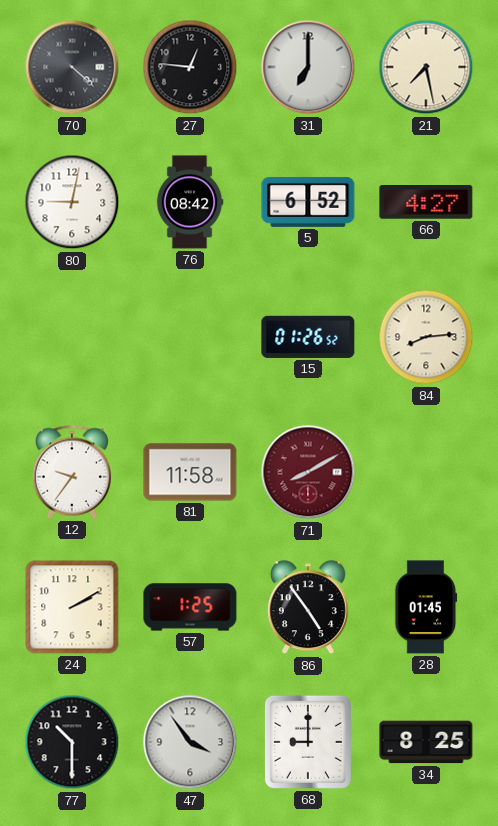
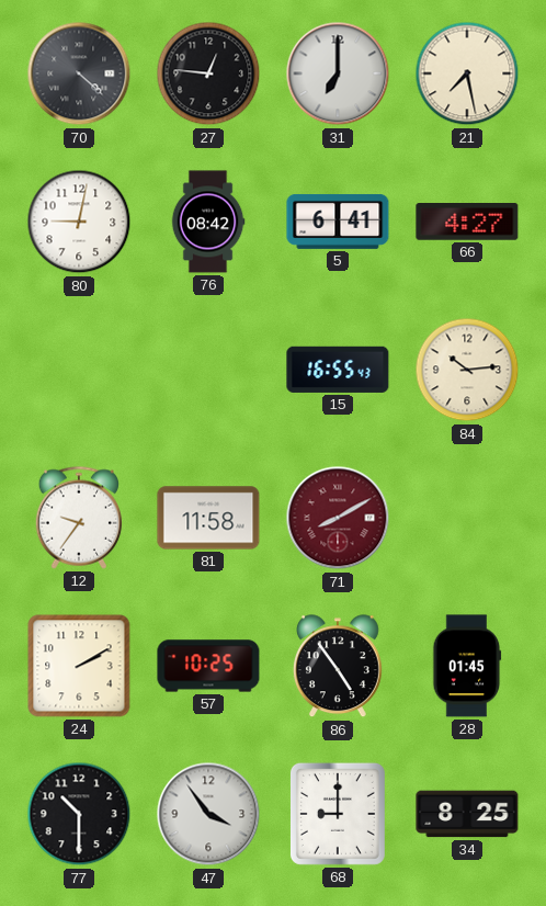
5: 6:52 -> 6:41
15: 01:26 -> 16:55
84: 8:14 -> 10:14
57: 1:25 -> 10:25
